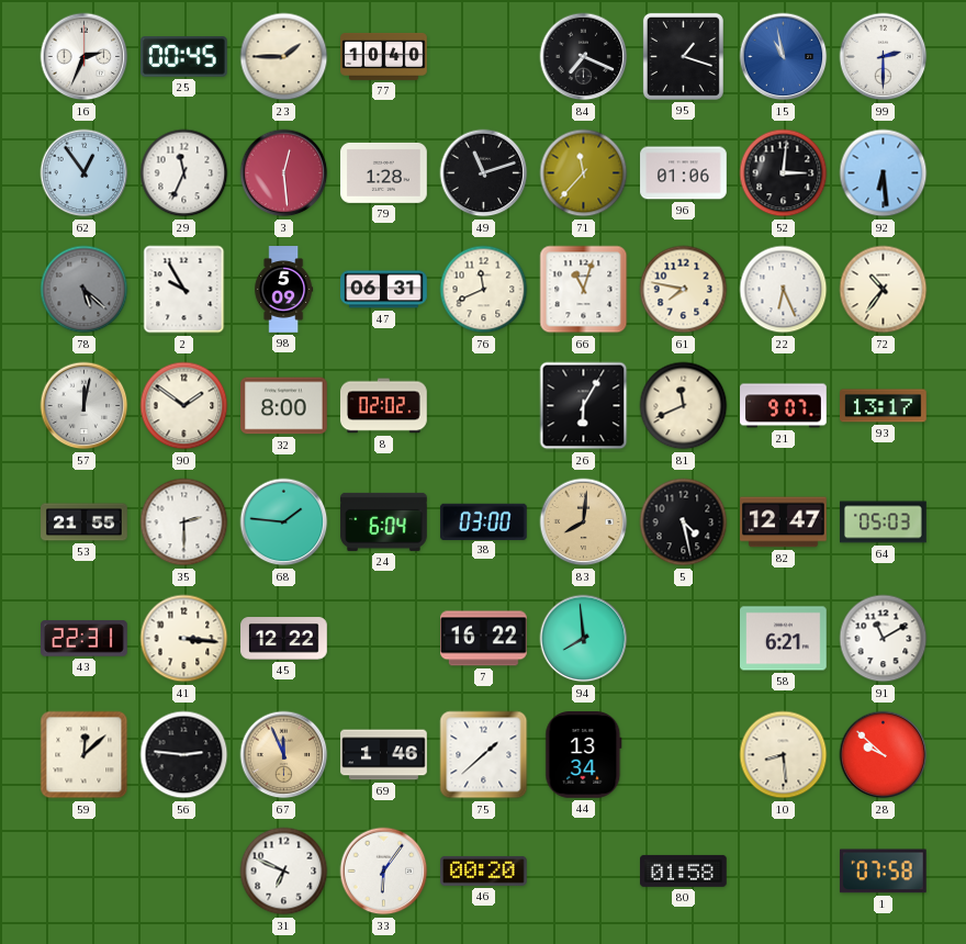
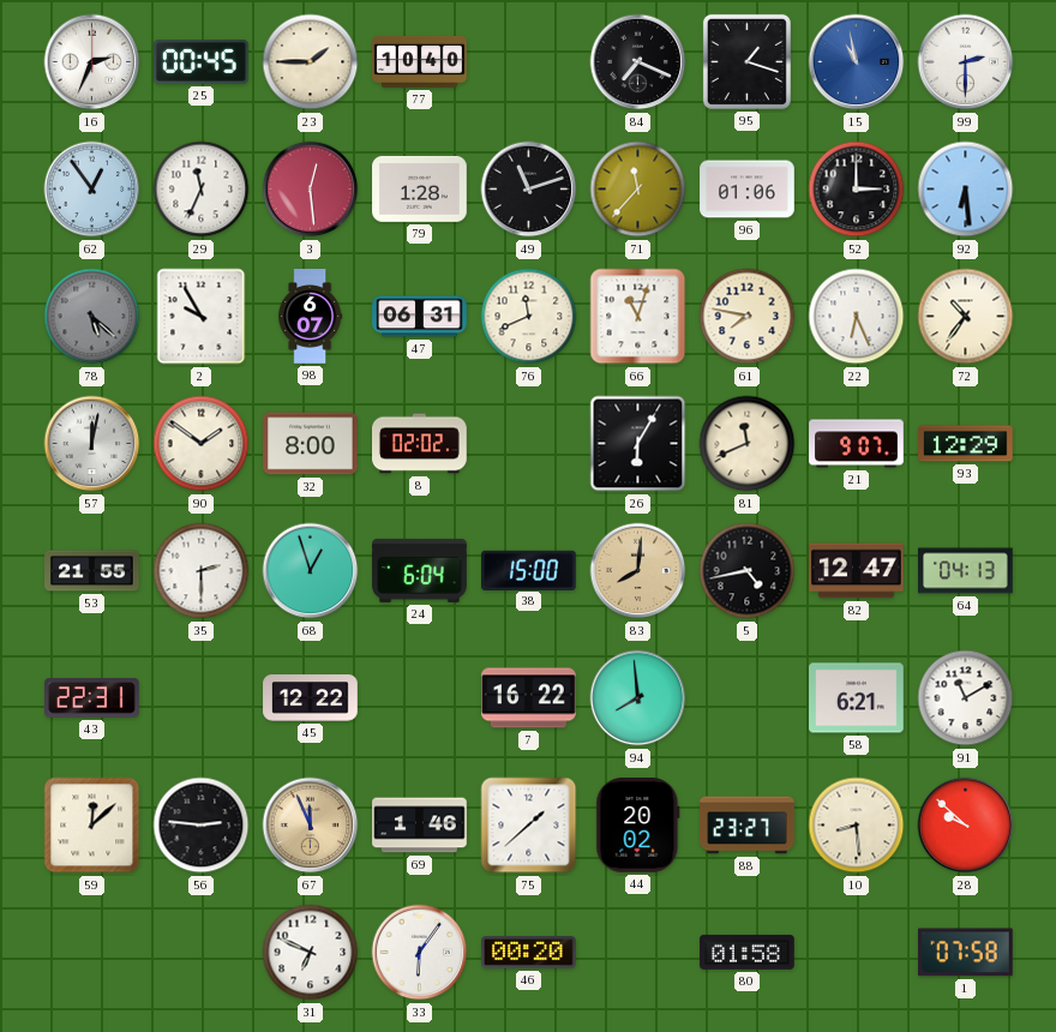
52: 3:01 -> 3:00
98: 5:09 -> 6:07
93: 13:17 -> 12:29
68: 1:46 -> 12:57
38: 03:00 -> 15:00
5: 4:28 -> 4:43
64: 05:03 -> 04:13
41: 3:16 -> none
44: 13:34 -> 20:02
88: none -> 23:27
